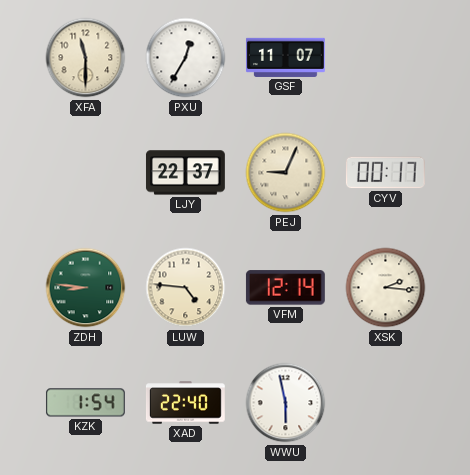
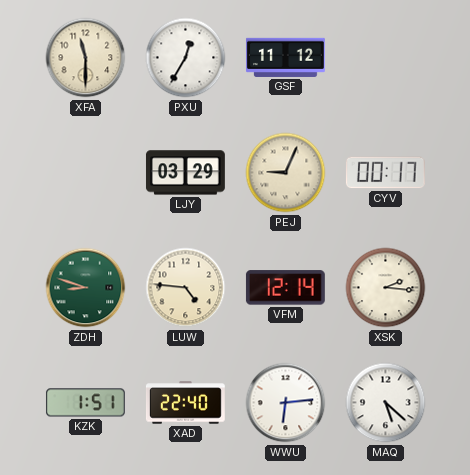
GSF: 11:07 -> 11:12
LJY: 22:37 -> 03:29
ZDH: 8:46 -> 8:48
KZK: 1:54 -> 1:51
WWU: 5:58 -> 6:14
MAQ: none -> 5:22
